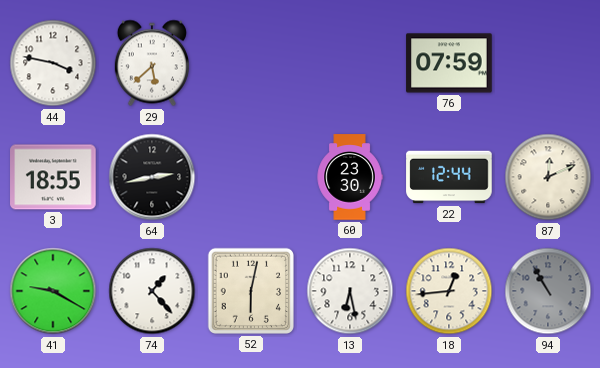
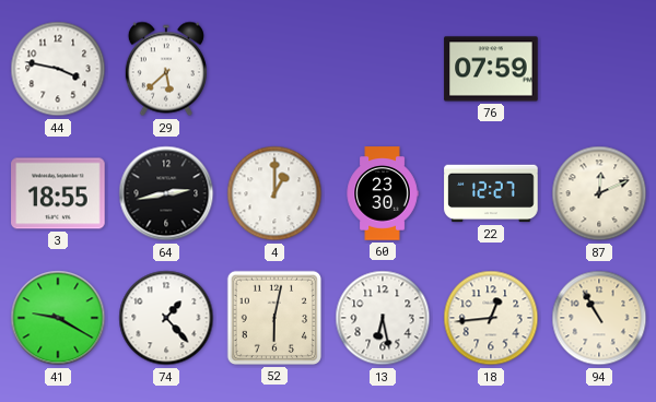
4: none -> 1:00
22: 12:44 -> 12:27
94 dial: grey -> cream
